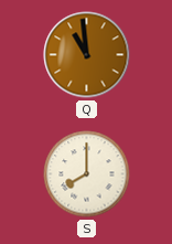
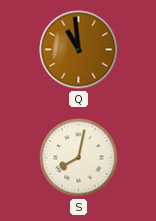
S: 8:00 -> 8:02
